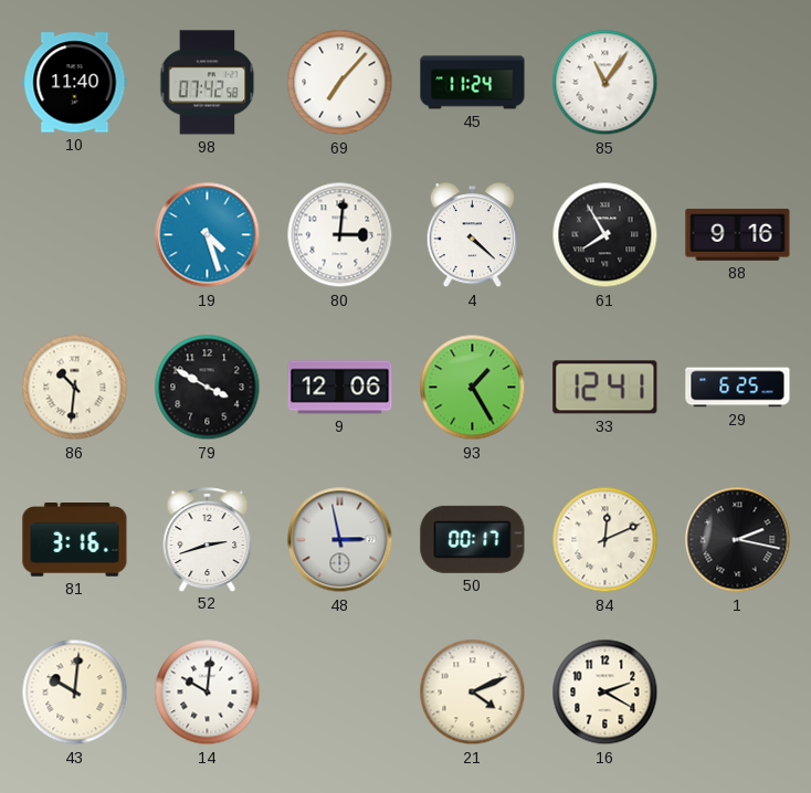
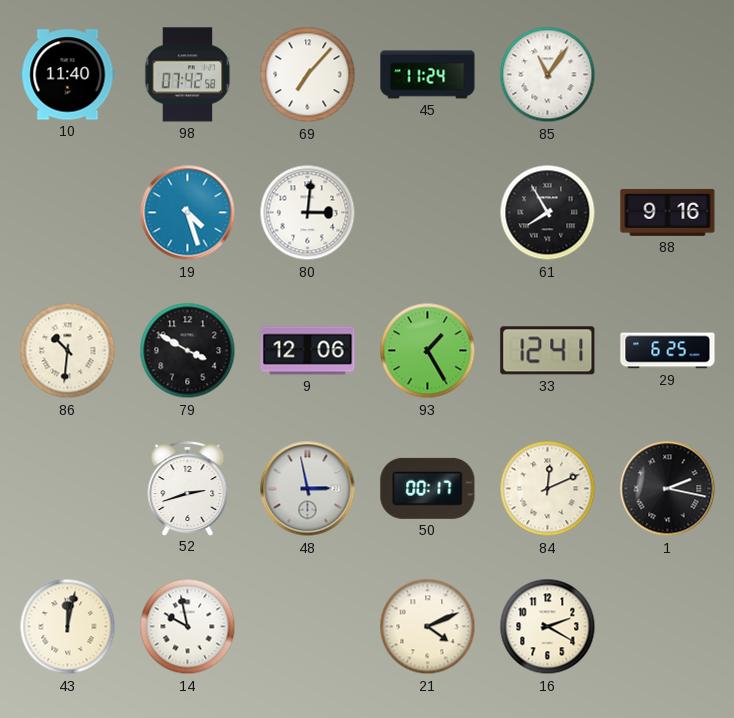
4: 4:22 -> none
81: 3:16 -> none
43: 10:01 -> 12:02
14: 10:01 -> 9:58
